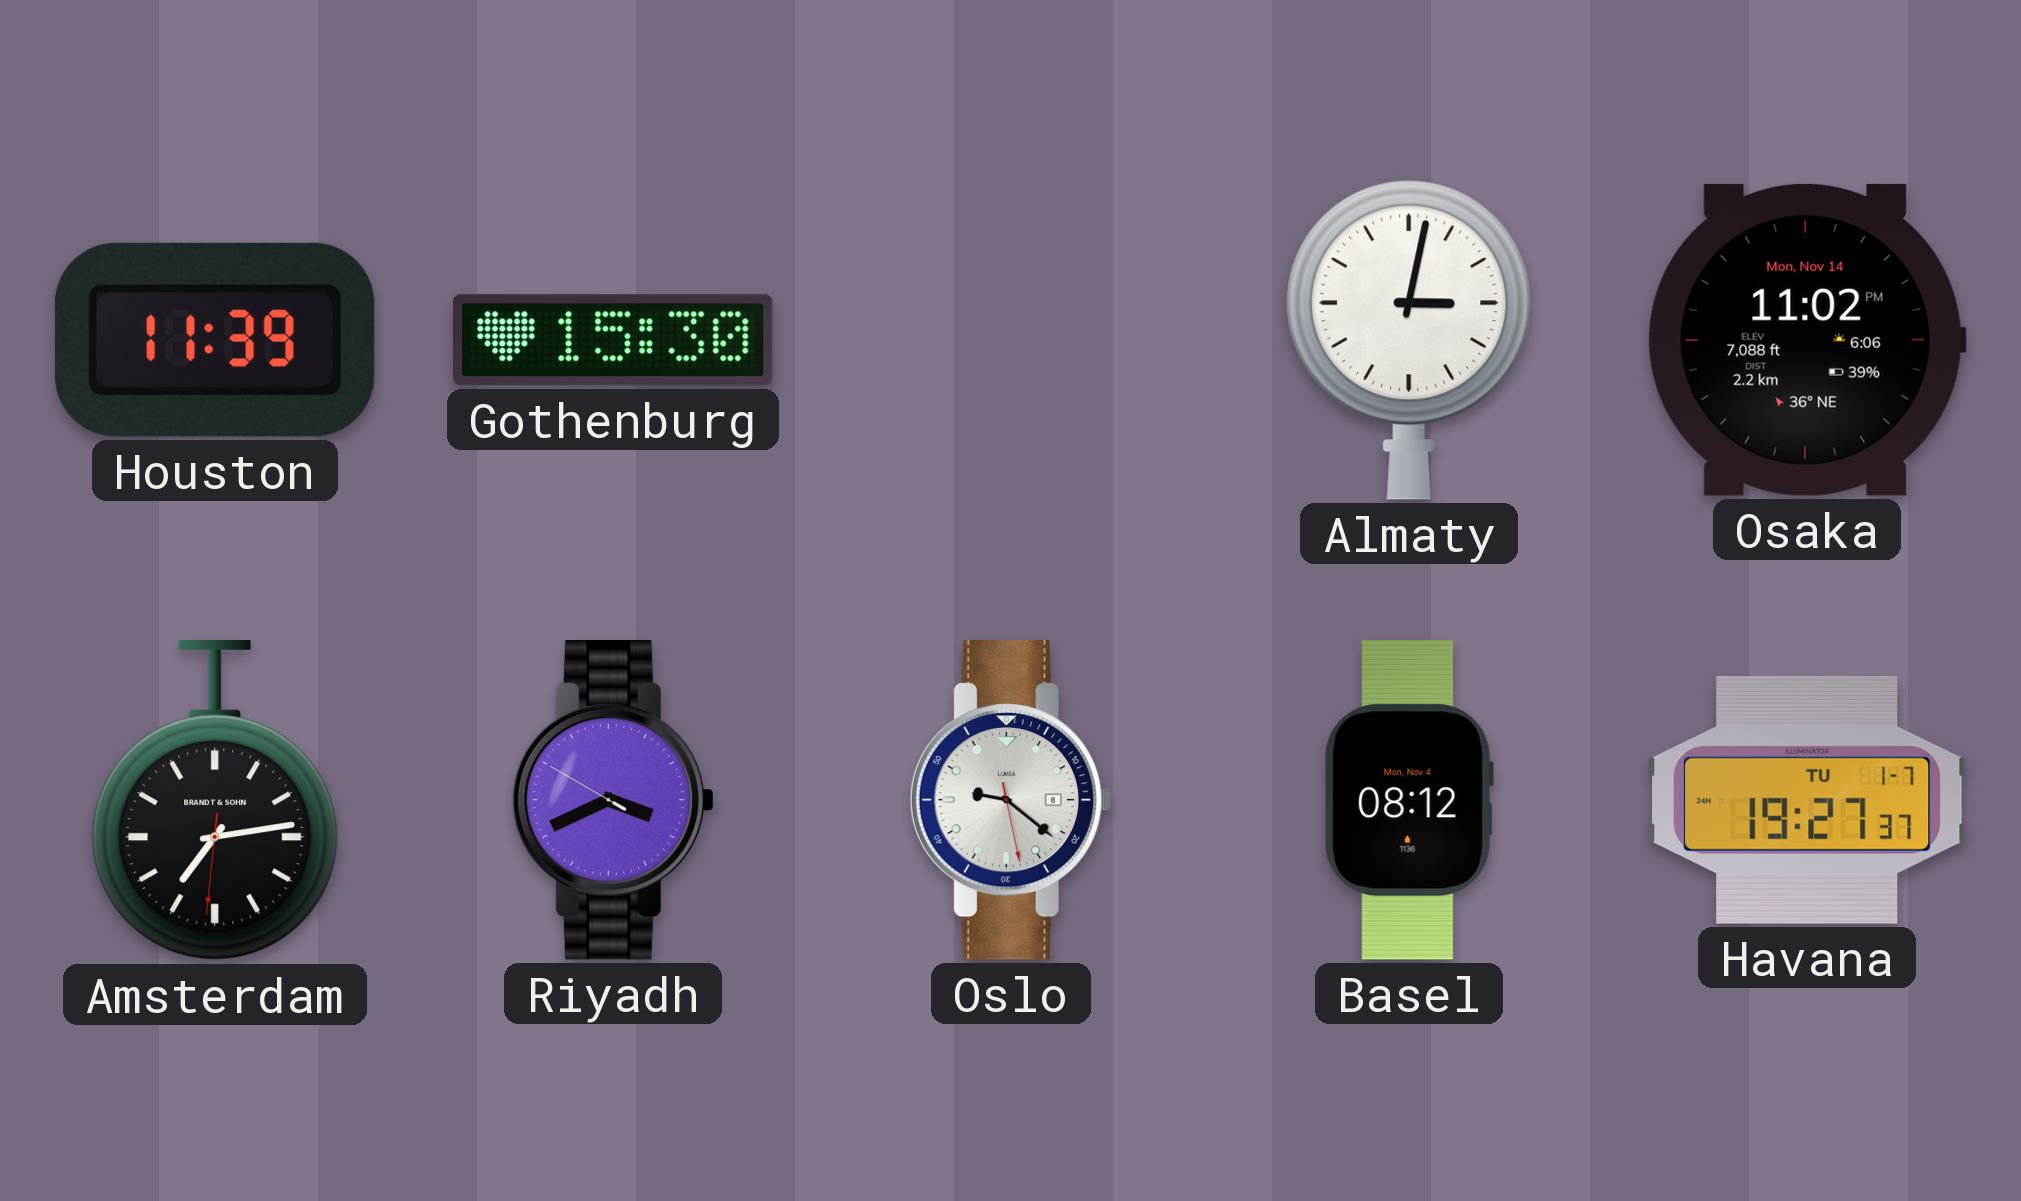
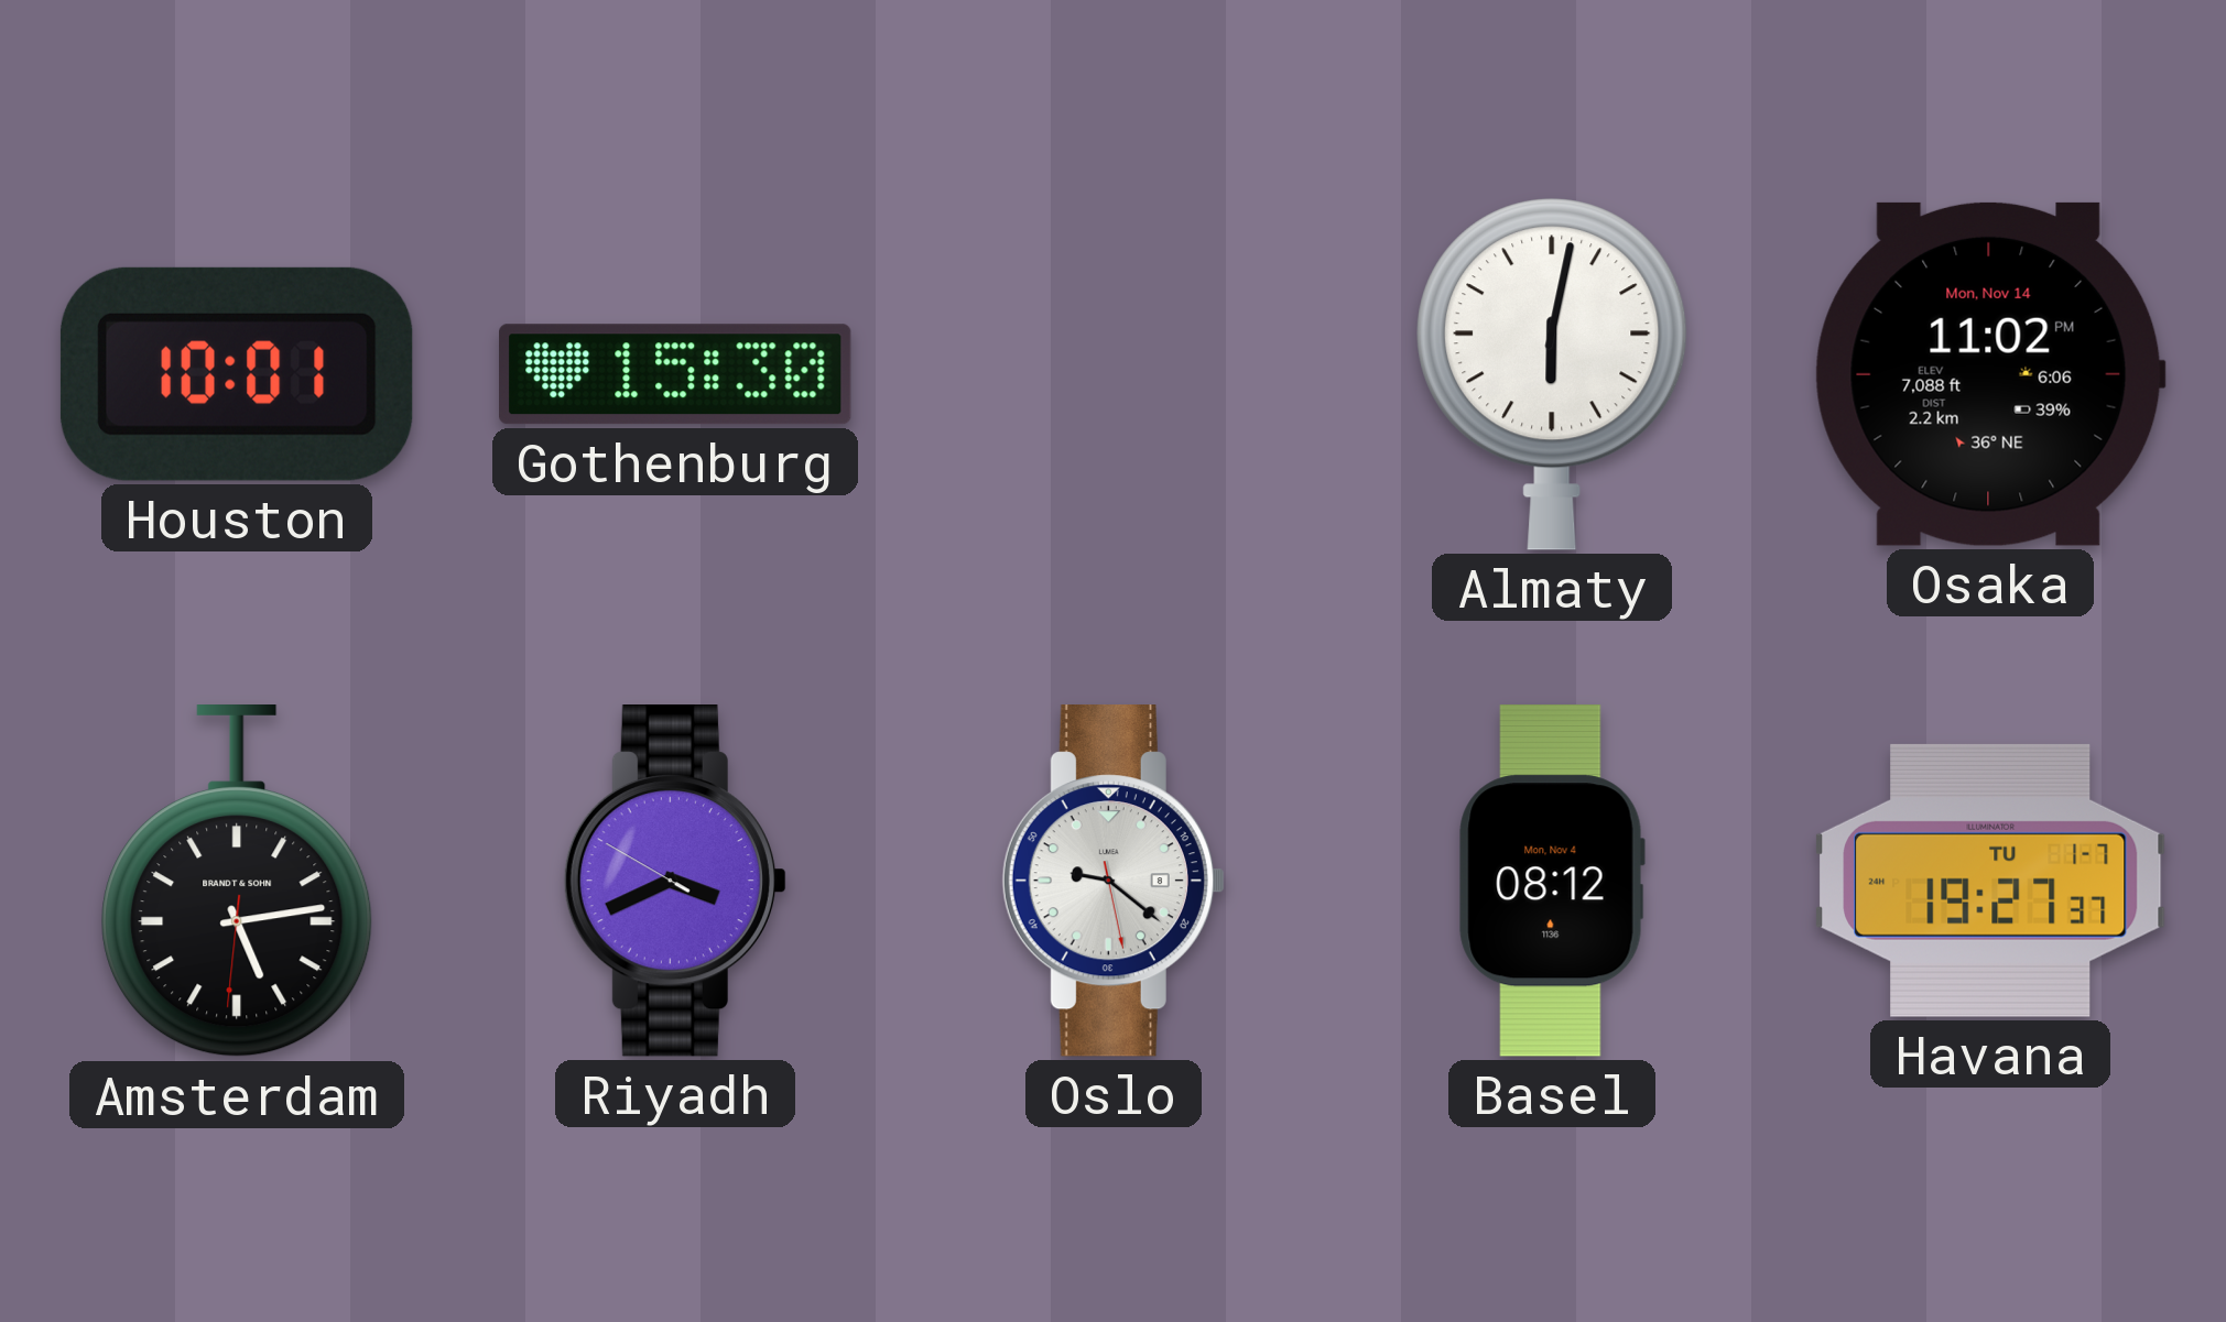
Houston: 11:39 -> 10:01
Almaty: 3:02 -> 6:02
Amsterdam: 7:13 -> 5:13
